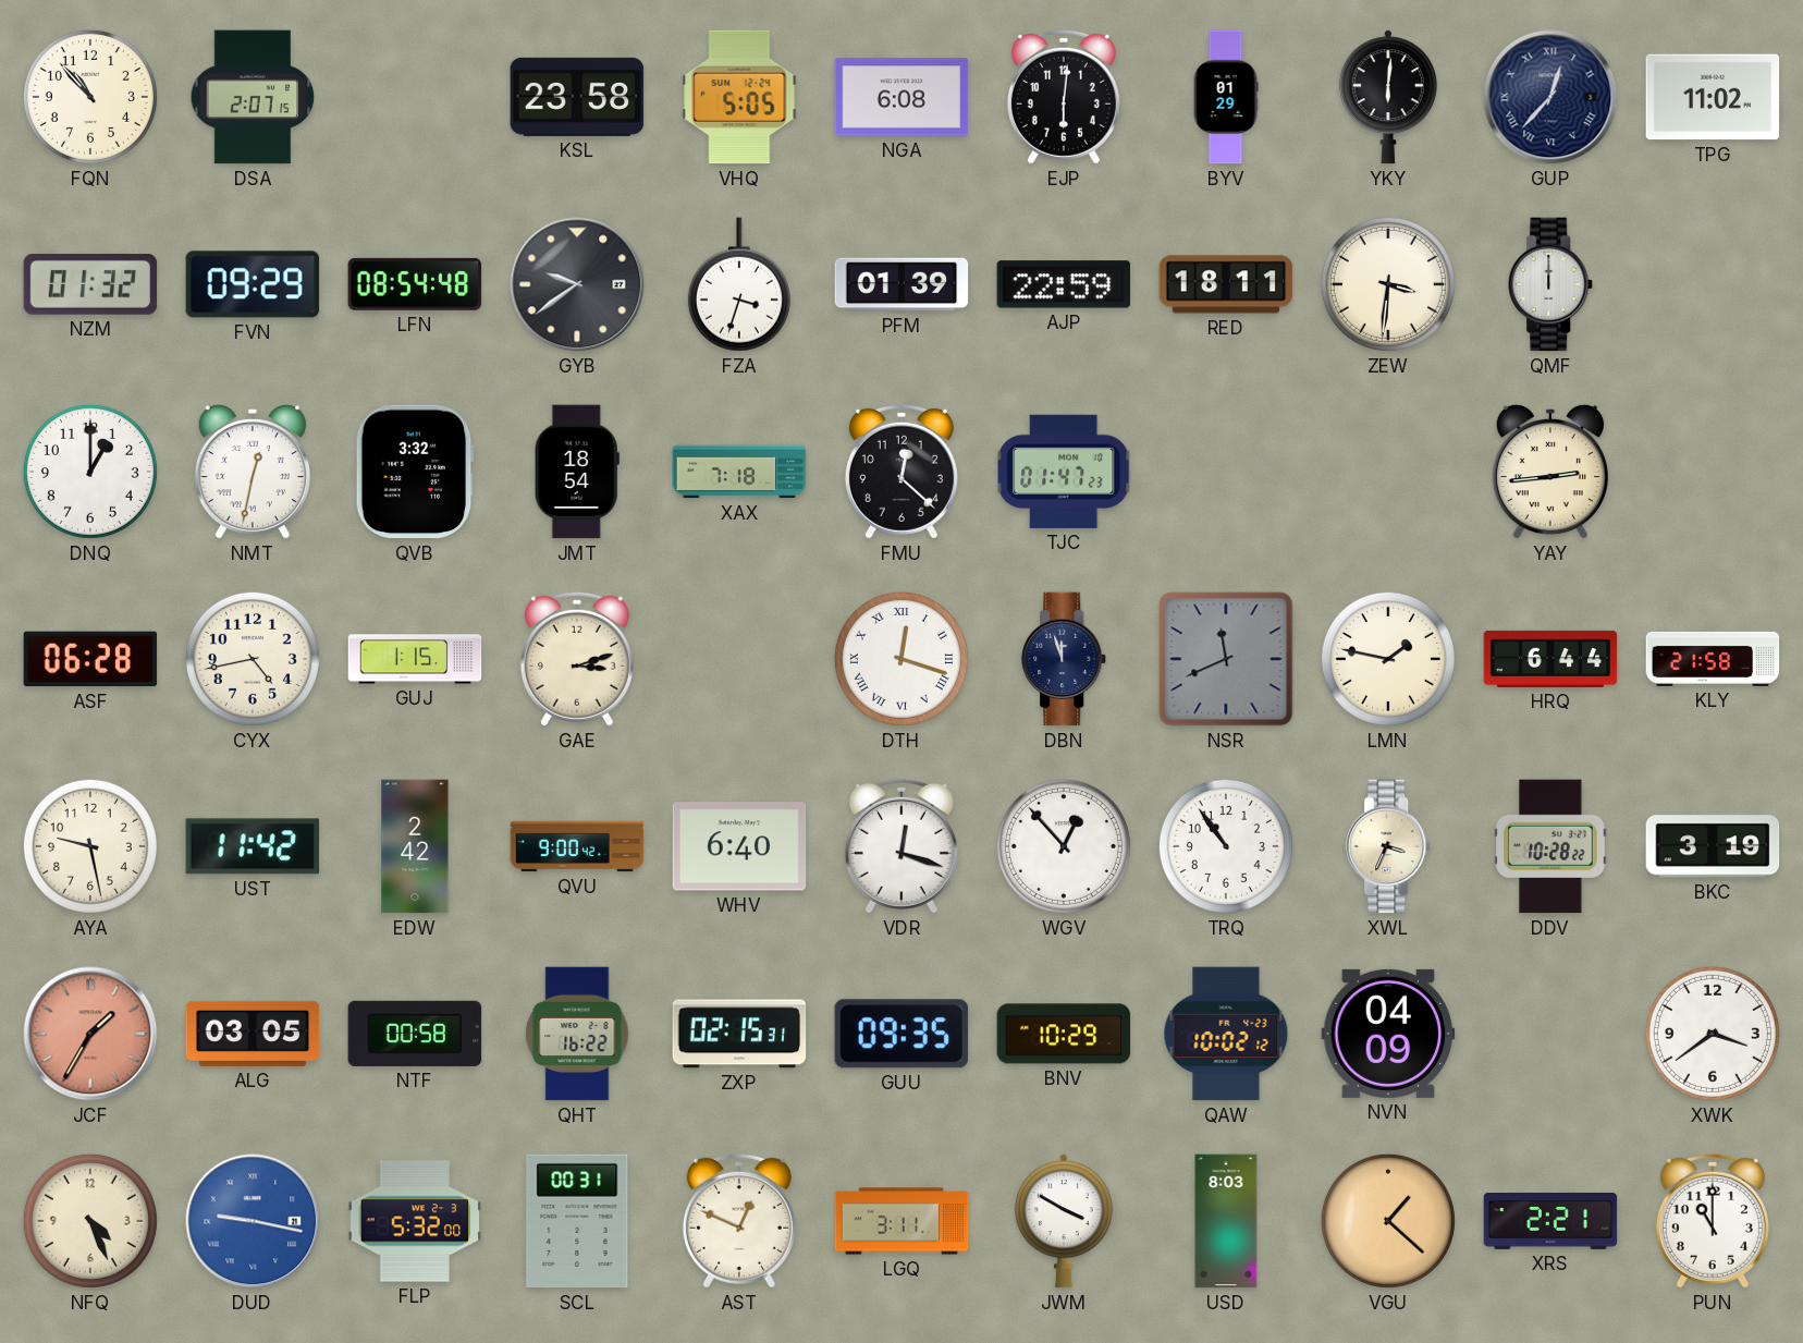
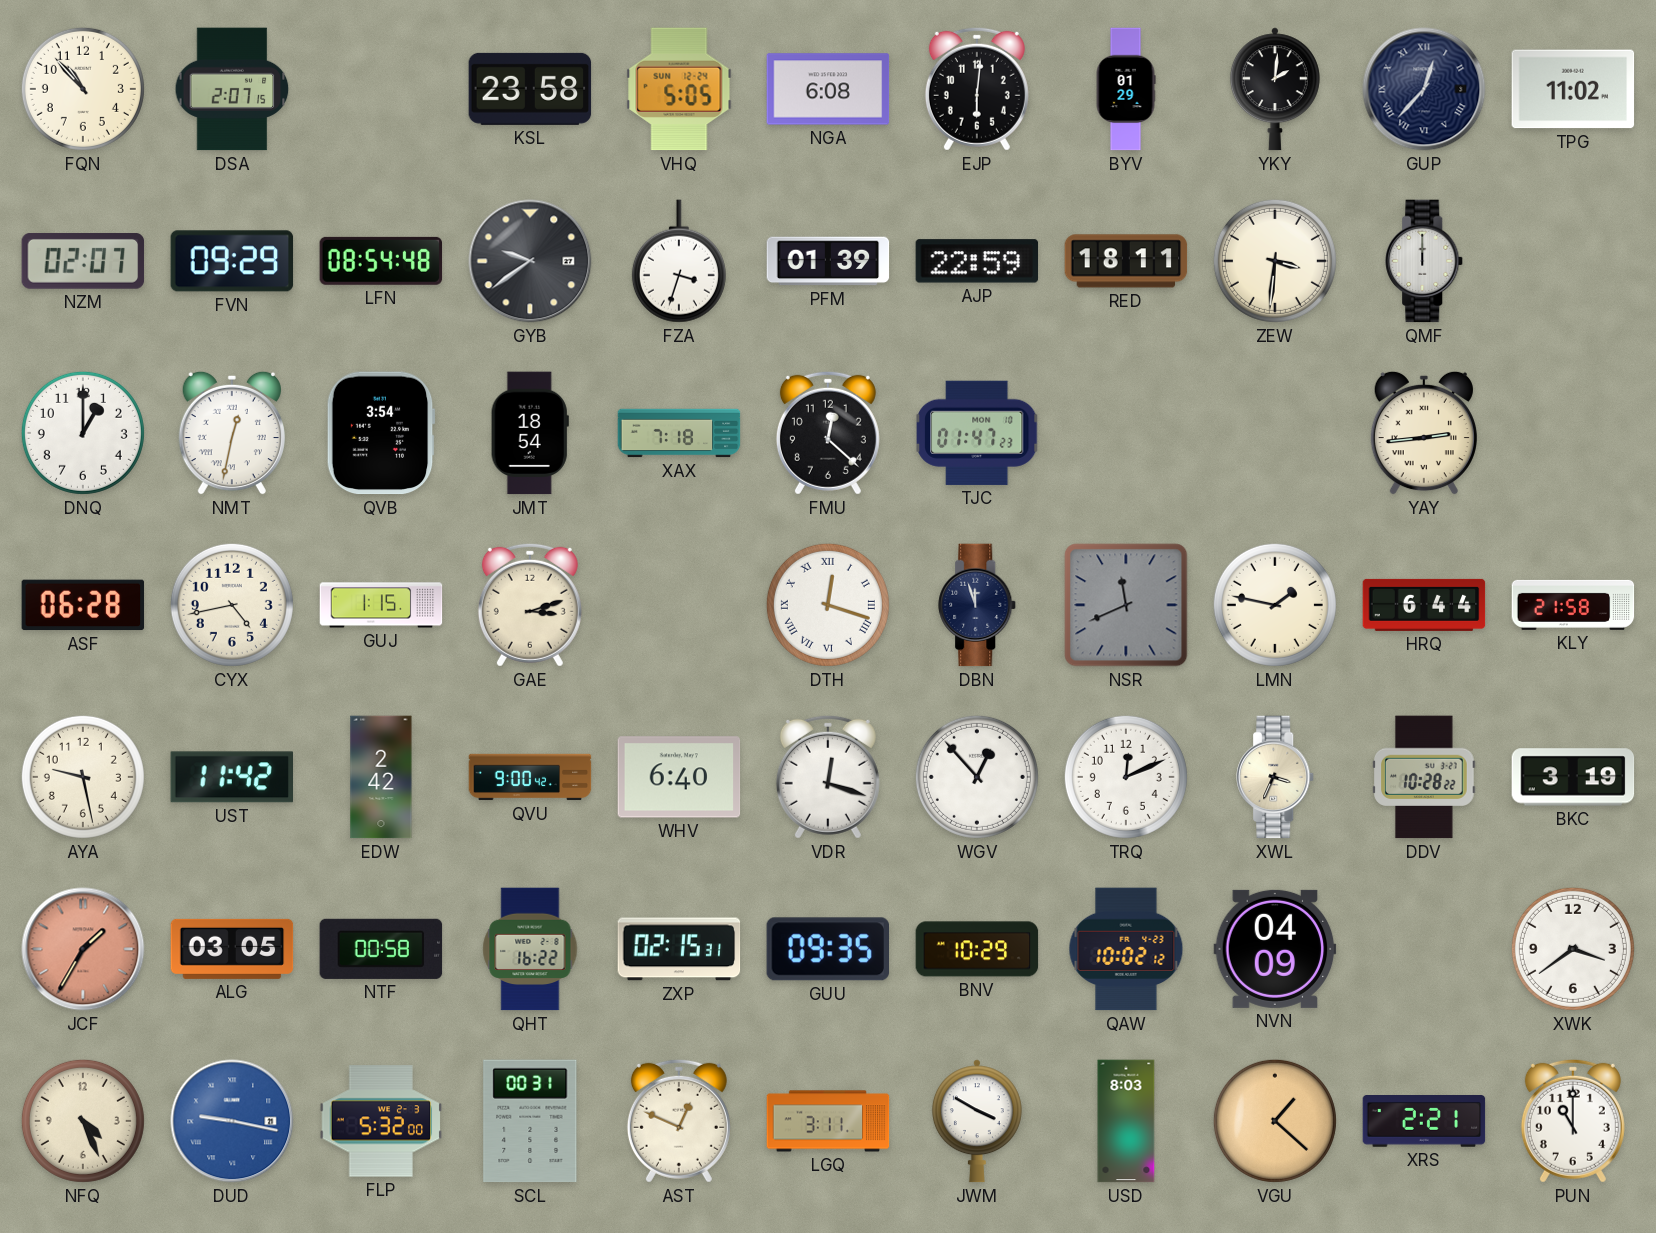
YKY: 6:01 -> 2:01
NZM: 01:32 -> 02:07
QVB: 3:32 -> 3:54
TRQ: 10:54 -> 12:11
